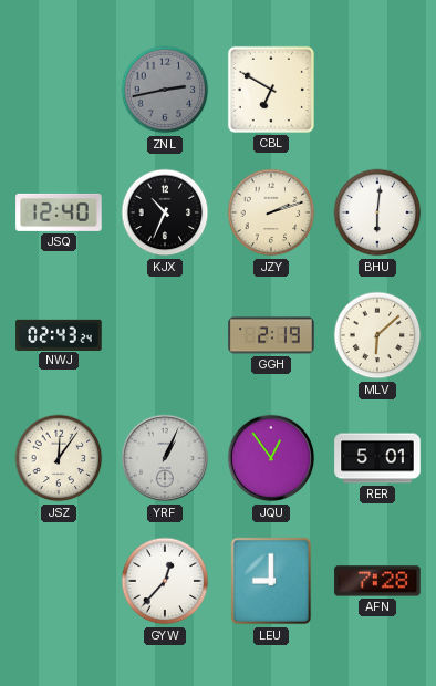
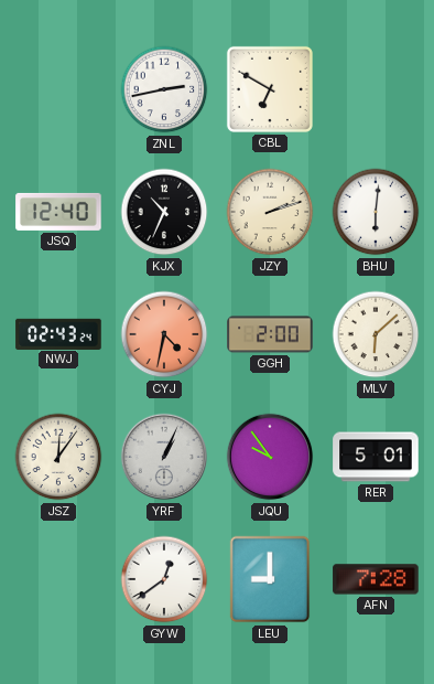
ZNL dial: grey -> white
CYJ: none -> 4:32
GGH: 2:19 -> 2:00
JQU: 12:54 -> 9:54
GYW: 12:37 -> 12:39
